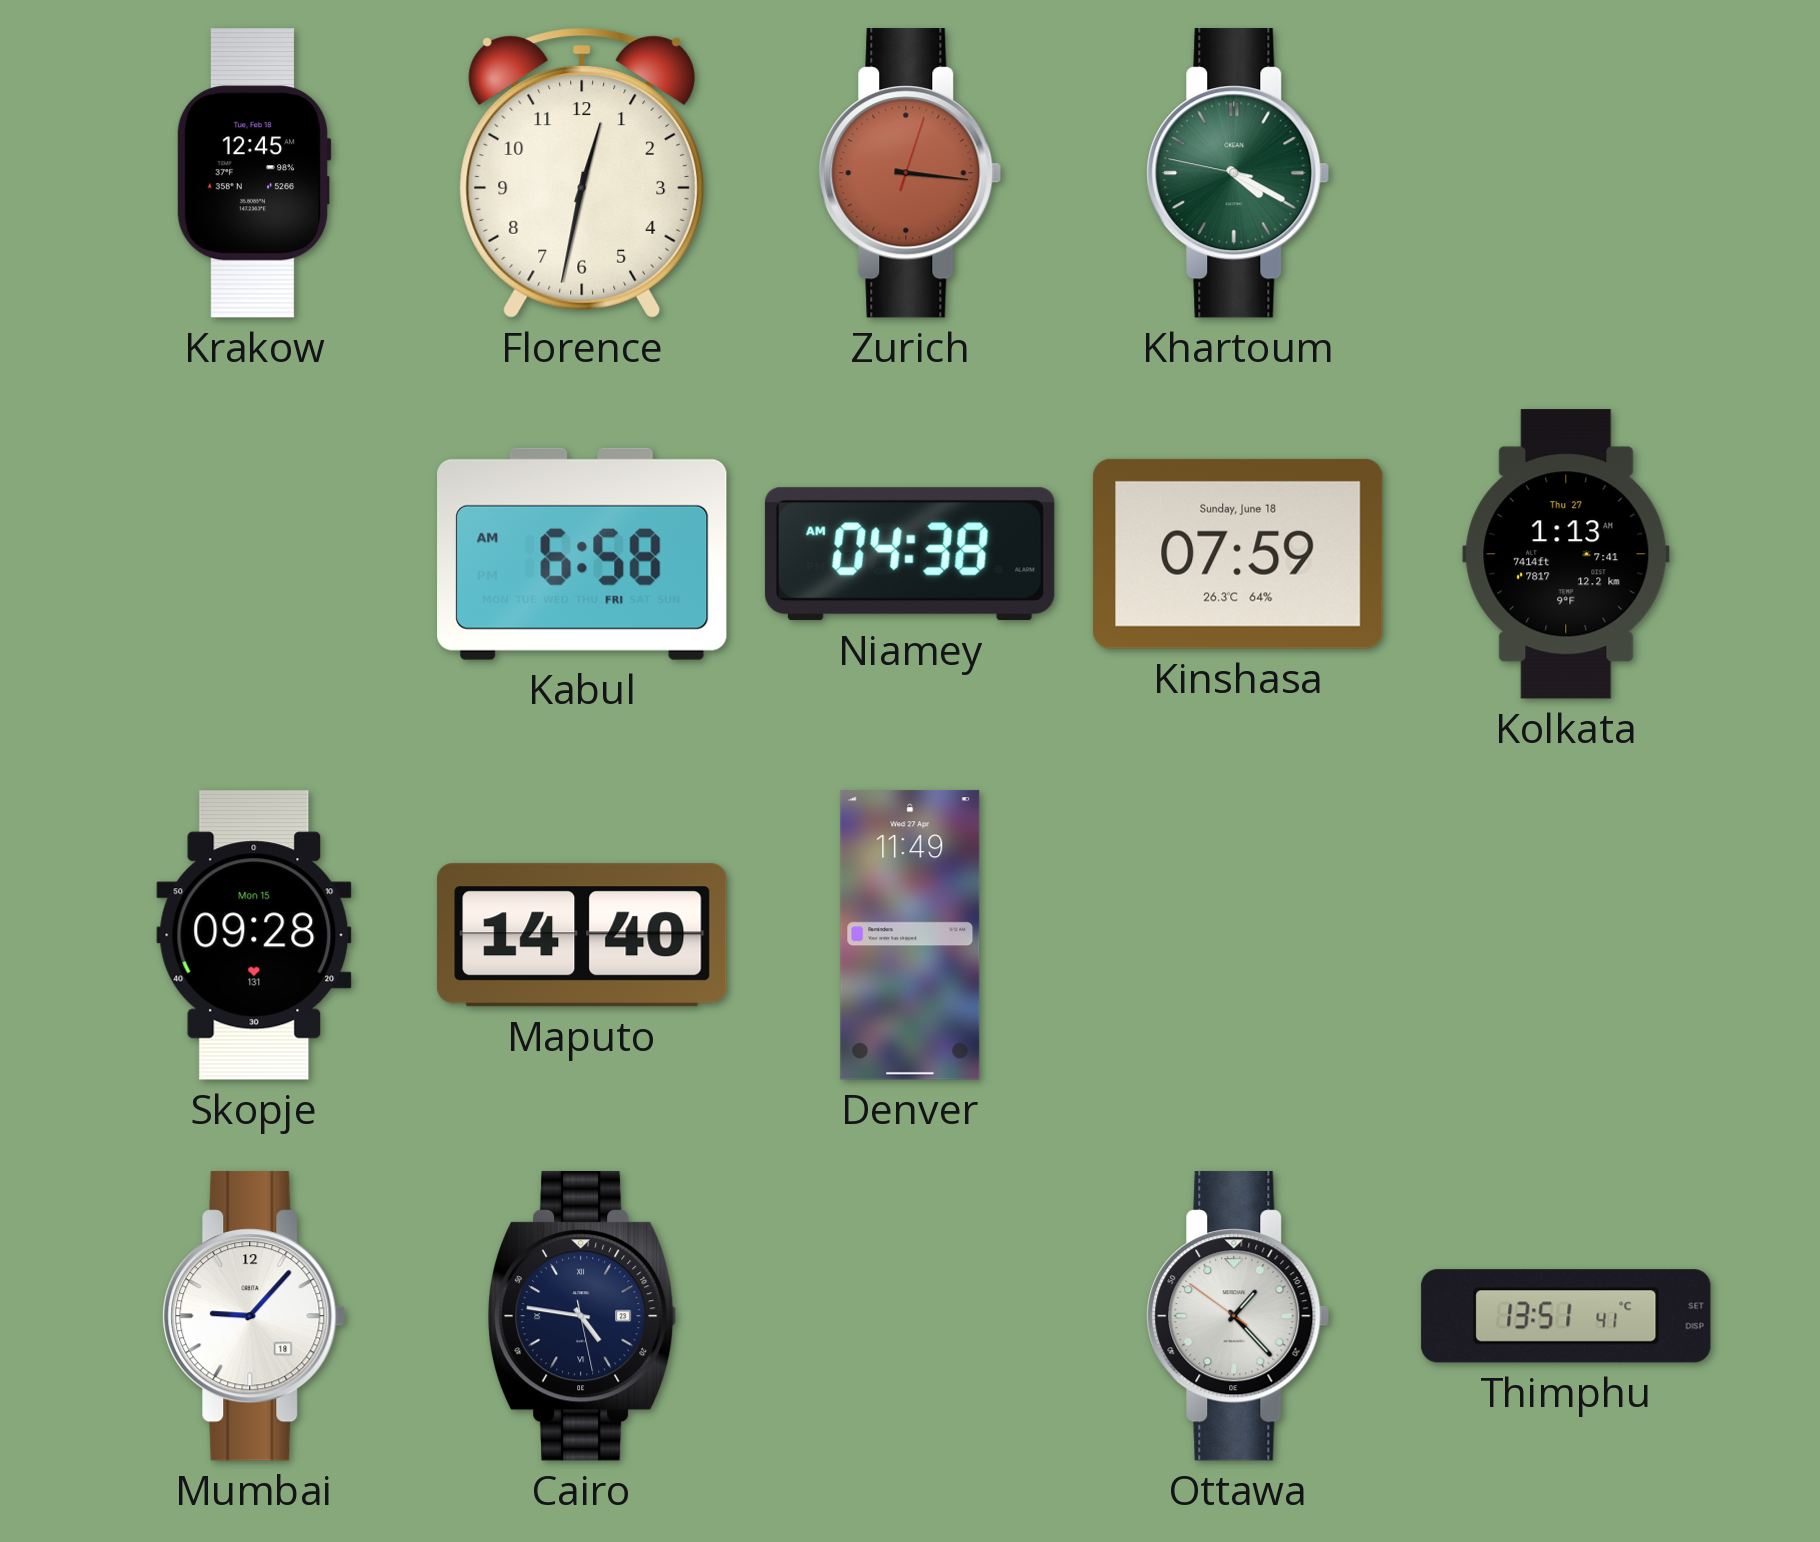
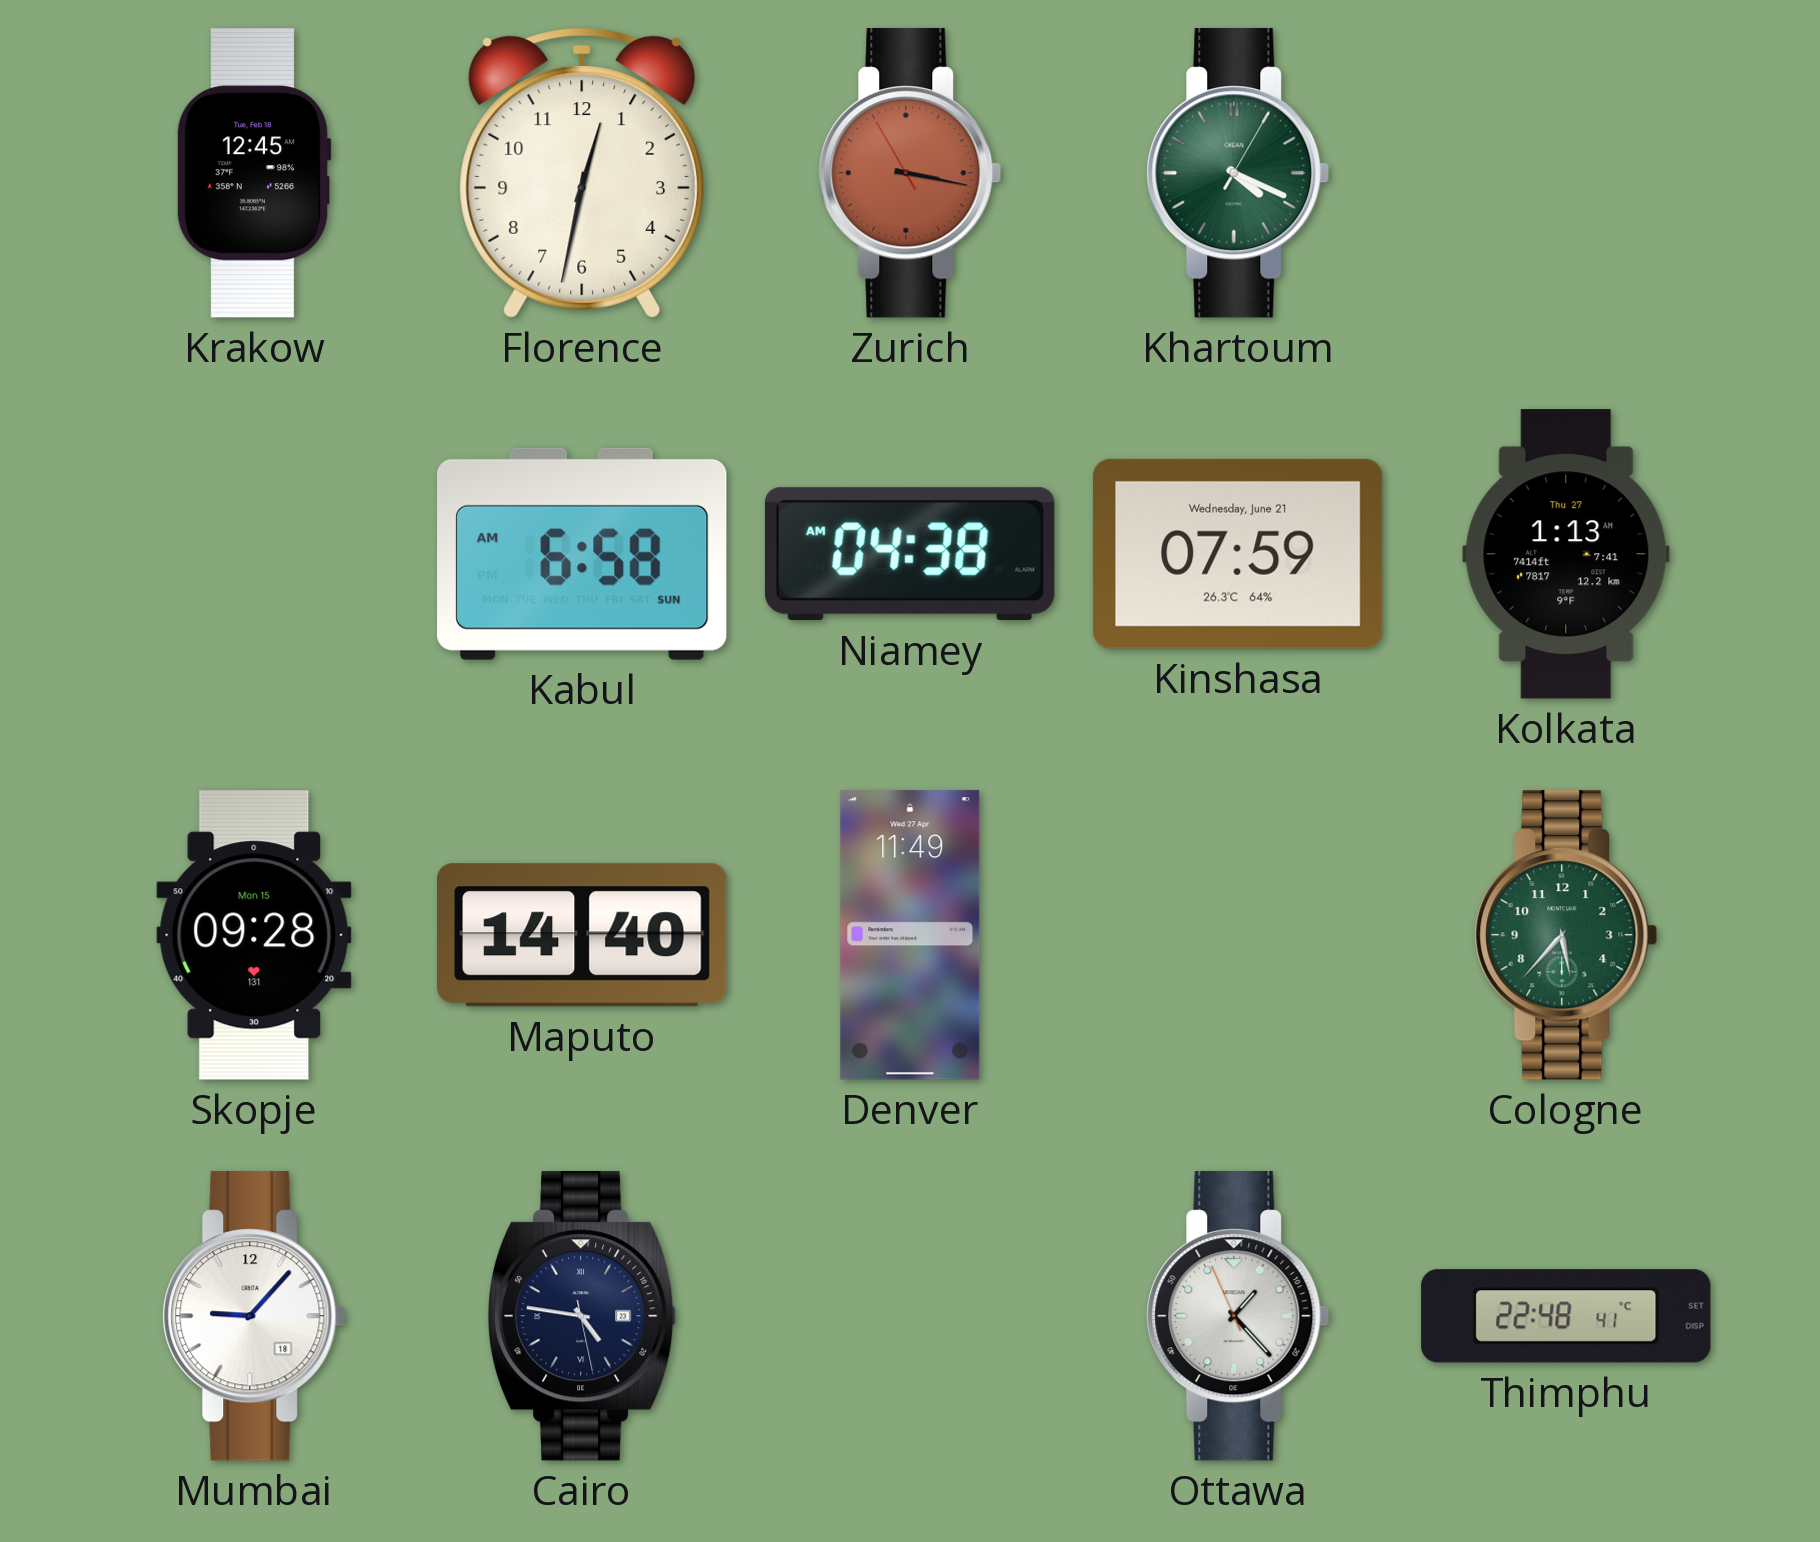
Zurich: 3:16:03 -> 3:16:55
Khartoum: 4:19:47 -> 4:19:05
Kabul date: FRI -> SUN
Kinshasa date: Sunday, June 18 -> Wednesday, June 21
Cologne: none -> 5:37
Ottawa: 1:22:51 -> 1:22:56
Thimphu: 13:51 -> 22:48
